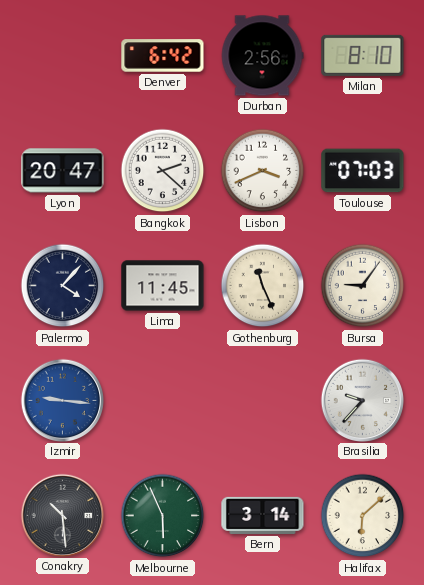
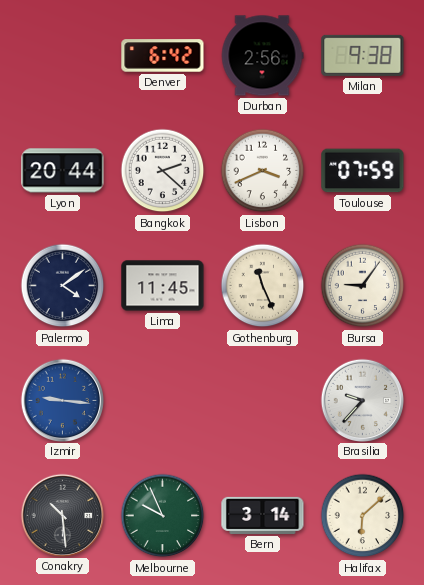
Milan: 8:10 -> 9:38
Lyon: 20:47 -> 20:44
Toulouse: 07:03 -> 07:59
Palermo: 4:07 -> 4:09
Melbourne: 5:56 -> 9:56
